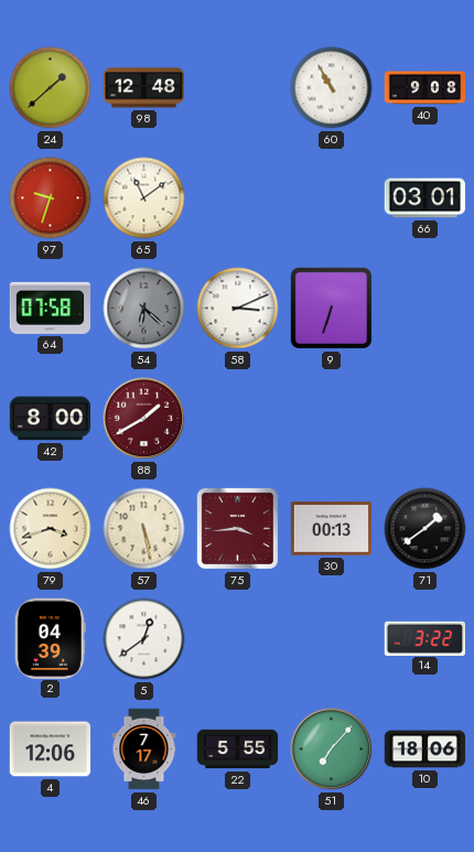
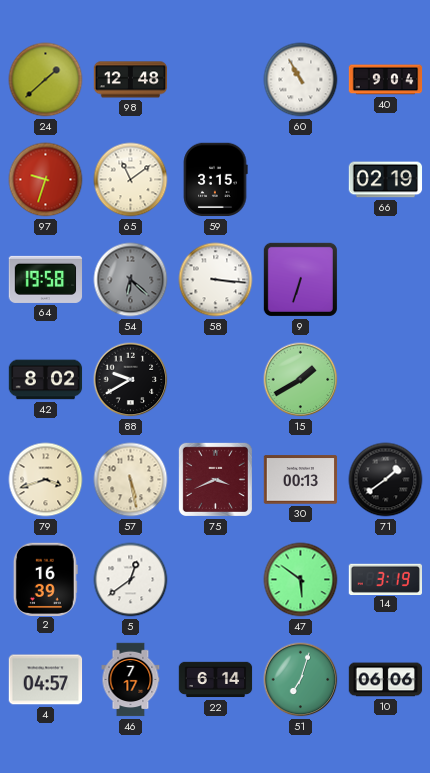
40: 9:08 -> 9:04
59: none -> 3:15
66: 03:01 -> 02:19
64: 07:58 -> 19:58
58: 3:11 -> 3:16
42: 8:00 -> 8:02
88: 1:40 -> 9:40
88 dial: burgundy -> black
15: none -> 1:40
75: 3:44 -> 3:41
2: 04:39 -> 16:39
47: none -> 5:51
14: 3:22 -> 3:19
4: 12:06 -> 04:57
22: 5:55 -> 6:14
51: 7:07 -> 7:03
10: 18:06 -> 06:06
